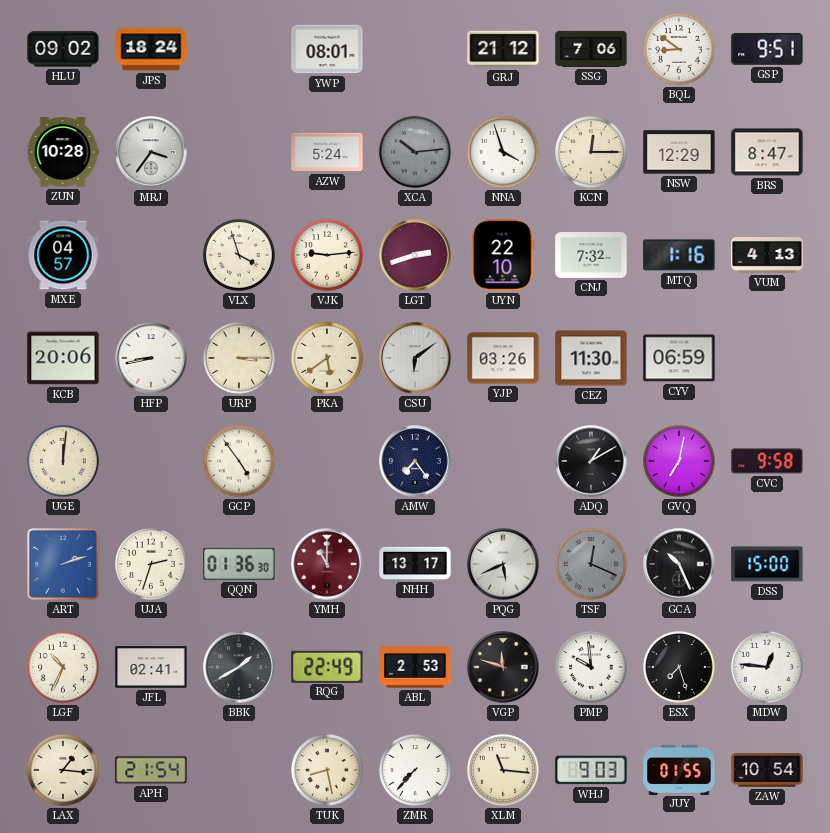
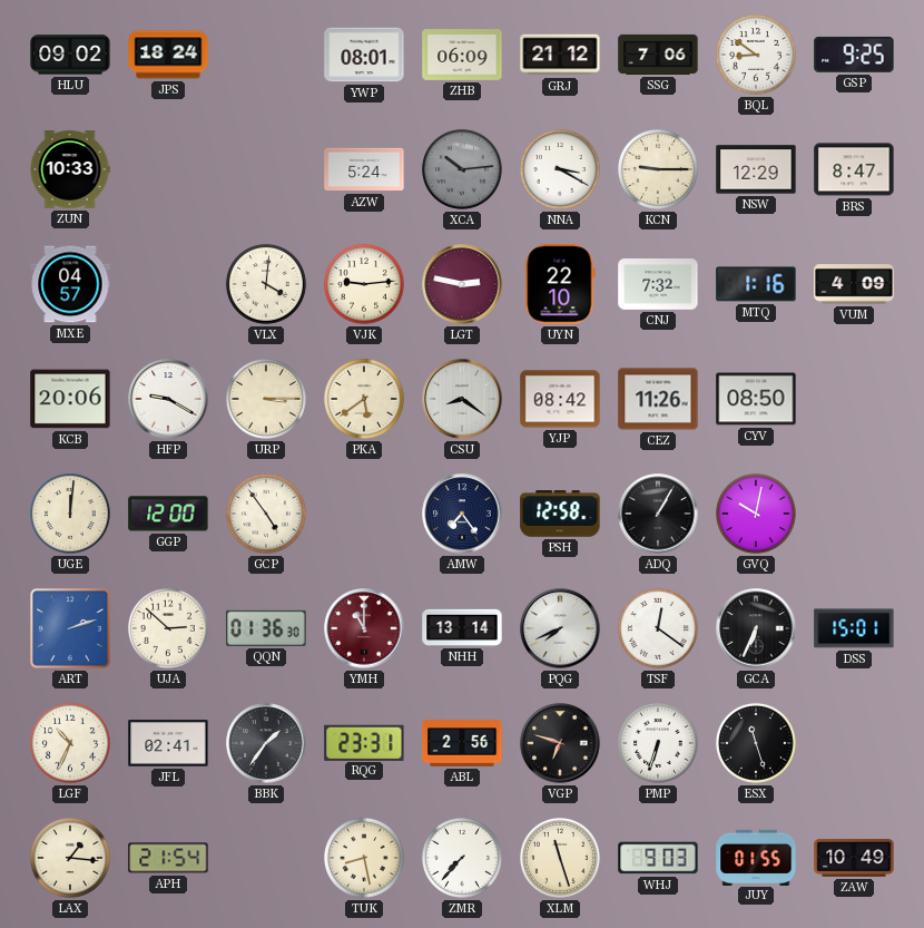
ZHB: none -> 06:09
GSP: 9:51 -> 9:25
ZUN: 10:28 -> 10:33
MRJ: 3:36 -> none
NNA: 3:57 -> 3:20
KCN: 12:15 -> 9:15
VLX: 3:57 -> 4:01
LGT: 2:42 -> 2:47
VUM: 4:13 -> 4:09
HFP: 8:43 -> 9:20
CSU: 6:09 -> 8:21
YJP: 03:26 -> 08:42
CEZ: 11:30 -> 11:26
CYV: 06:59 -> 08:50
GGP: none -> 12:00
PSH: none -> 12:58
ADQ: 1:10 -> 1:05
GVQ: 7:02 -> 10:02
CVC: 9:58 -> none
UJA: 2:33 -> 2:52
NHH: 13:17 -> 13:14
PQG: 5:41 -> 7:41
TSF: 12:19 -> 12:21
TSF dial: grey -> white
GCA: 10:26 -> 6:34
DSS: 15:00 -> 15:01
BBK: 1:40 -> 1:36
RQG: 22:49 -> 23:31
ABL: 2:53 -> 2:56
VGP: 11:48 -> 6:48
PMP: 9:59 -> 6:33
ESX: 7:27 -> 11:27
MDW: 12:46 -> none
XLM: 11:16 -> 11:27
ZAW: 10:54 -> 10:49
